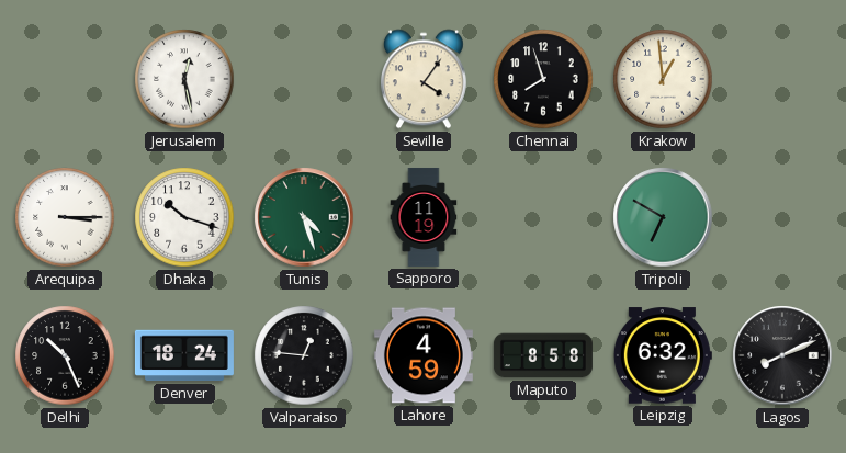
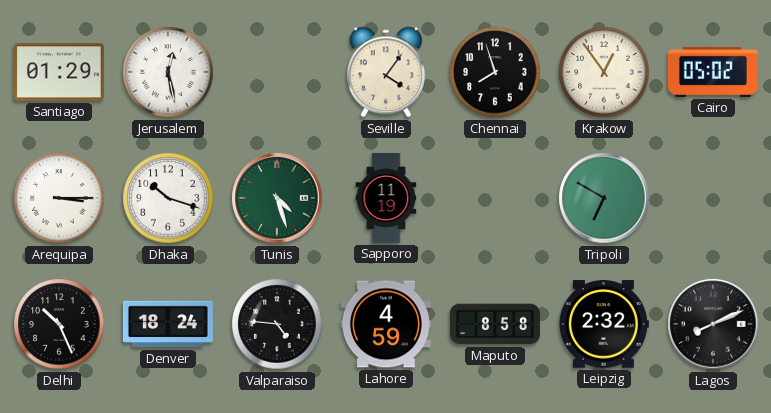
Santiago: none -> 01:29
Krakow: 12:59 -> 12:54
Cairo: none -> 05:02
Valparaiso: 12:46 -> 4:46
Leipzig: 6:32 -> 2:32
